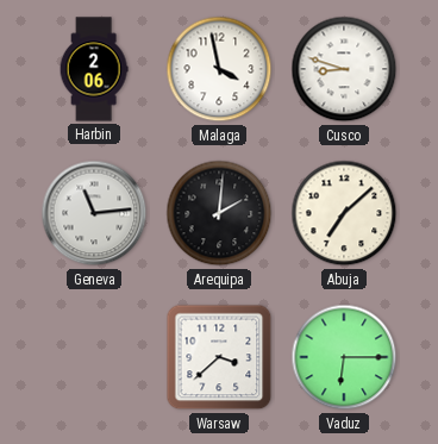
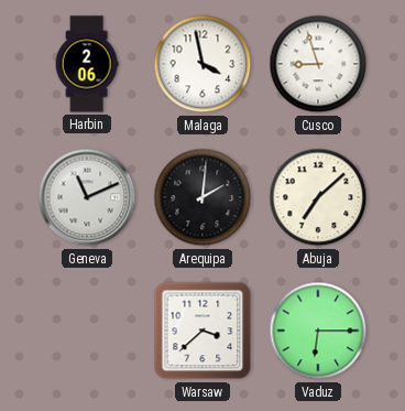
Cusco: 8:48 -> 8:57
Geneva: 11:14 -> 11:11
